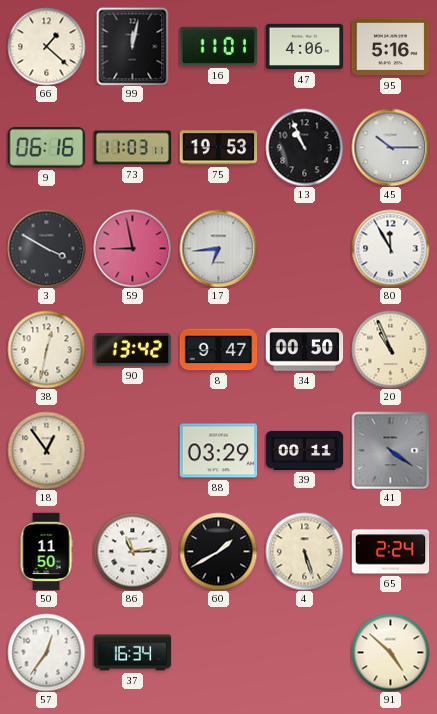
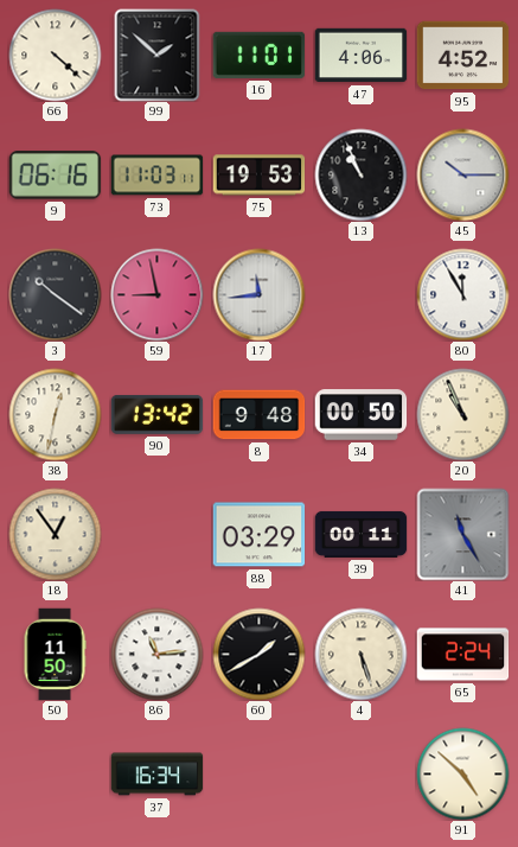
66: 1:22 -> 4:22
99: 12:02 -> 1:52
95: 5:16 -> 4:52
3: 3:50 -> 10:21
17: 6:44 -> 11:44
8: 9:47 -> 9:48
41: 4:21 -> 11:25
57: 12:36 -> none
